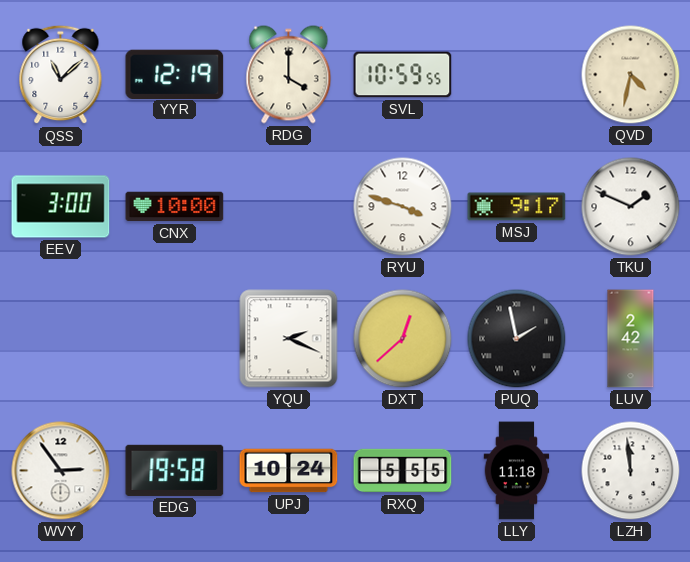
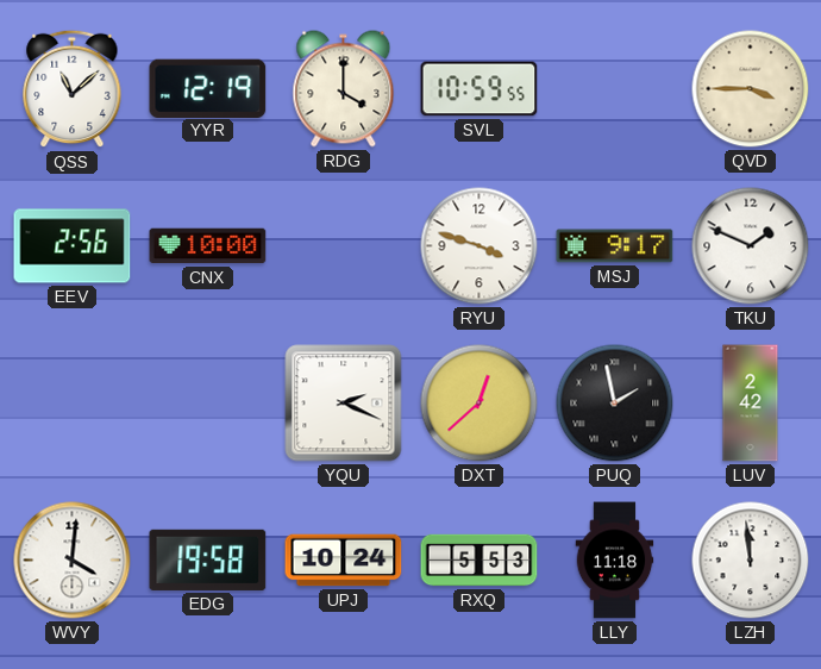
QVD: 4:32 -> 3:45
EEV: 3:00 -> 2:56
WVY: 2:54 -> 4:01
RXQ: 5:55 -> 5:53
